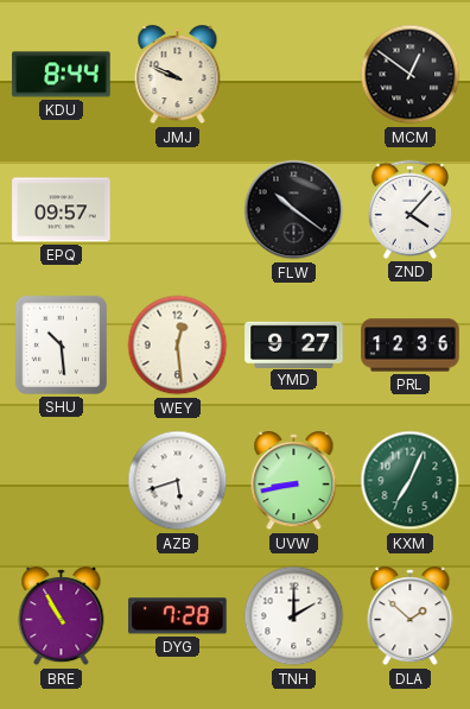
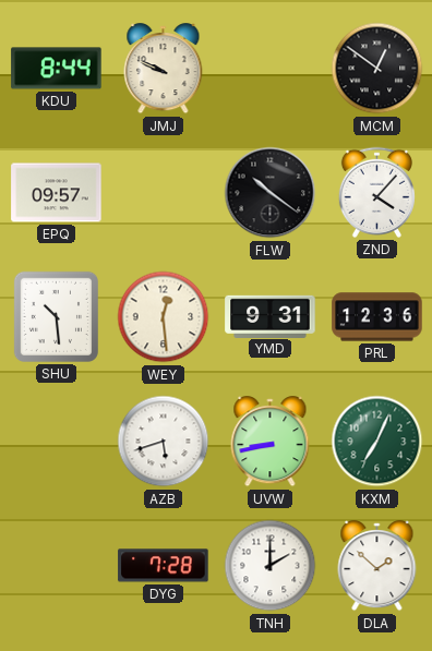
YMD: 9:27 -> 9:31
BRE: 10:55 -> none
